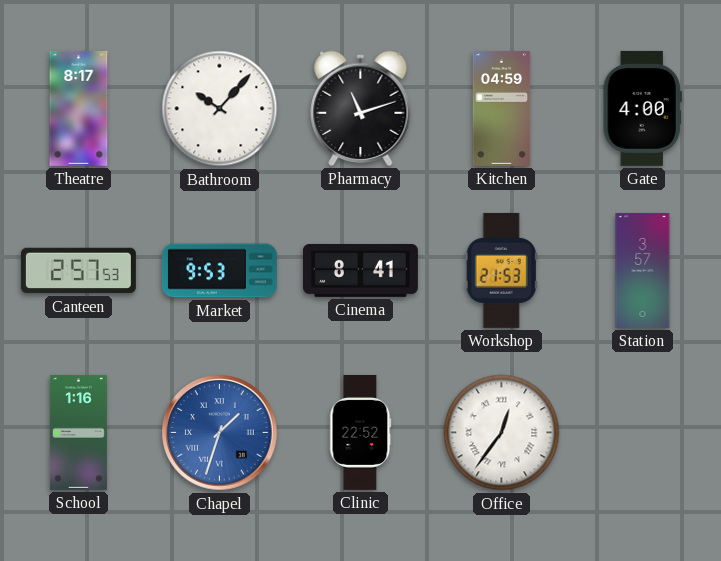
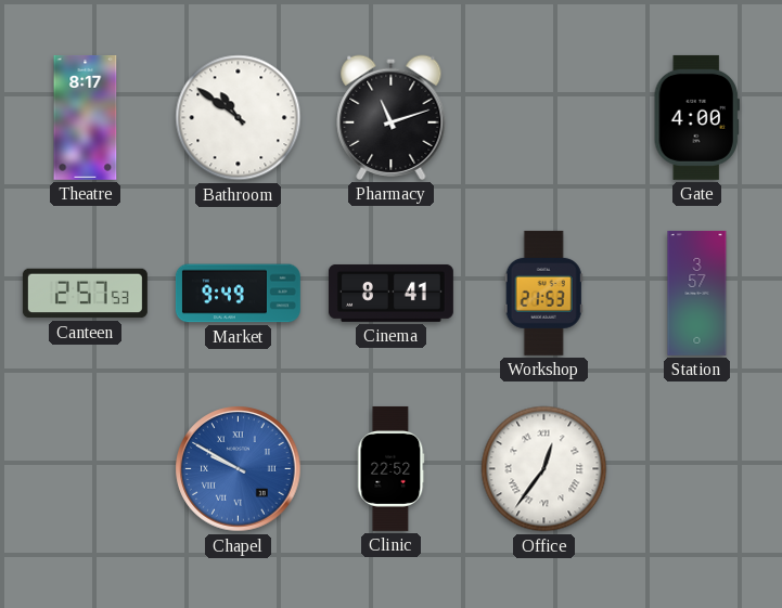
Bathroom: 10:07 -> 10:51
Kitchen: 04:59 -> none
Market: 9:53 -> 9:49
School: 1:16 -> none
Chapel: 1:33 -> 9:50
